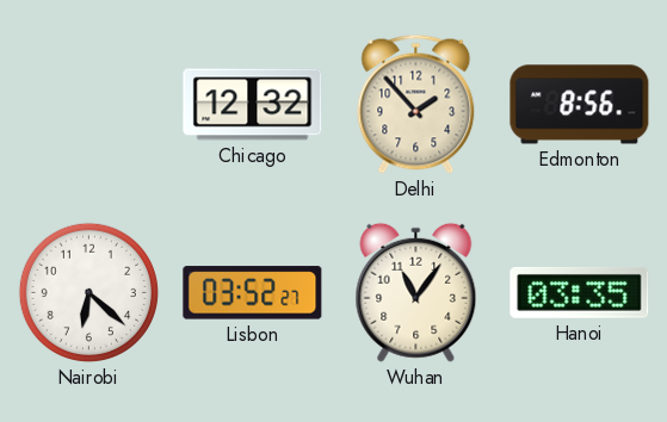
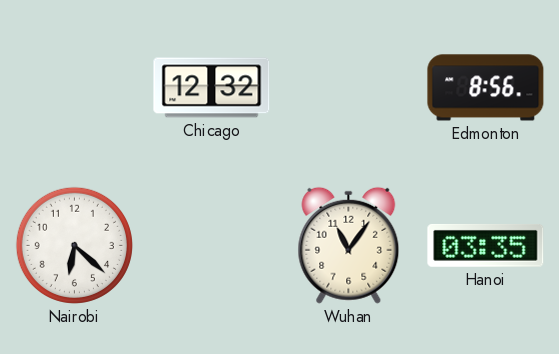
Delhi: 1:53 -> none
Lisbon: 03:52 -> none
